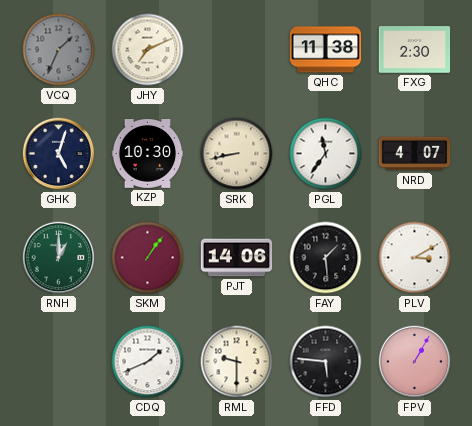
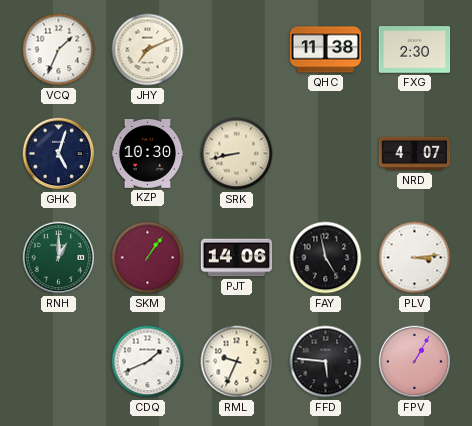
VCQ dial: grey -> white
PGL: 11:36 -> none
FAY: 1:29 -> 4:58
PLV: 3:10 -> 3:14
RML: 9:30 -> 9:34
